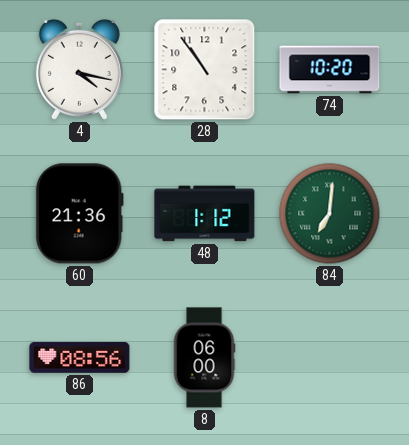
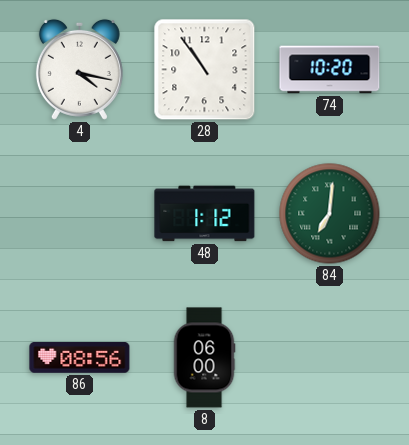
60: 21:36 -> none
